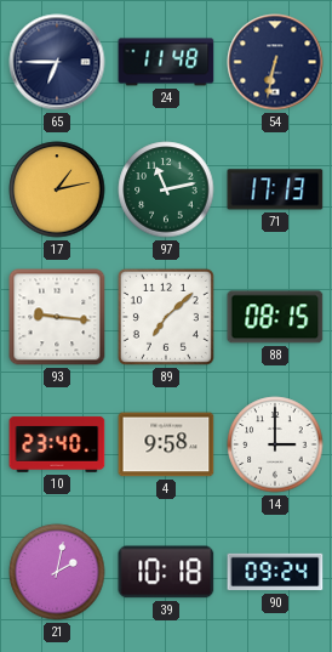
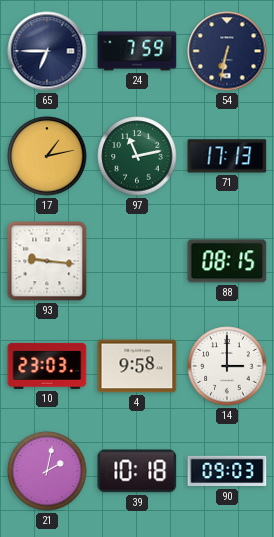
24: 11:48 -> 7:59
89: 7:08 -> none
10: 23:40 -> 23:03
90: 09:24 -> 09:03
